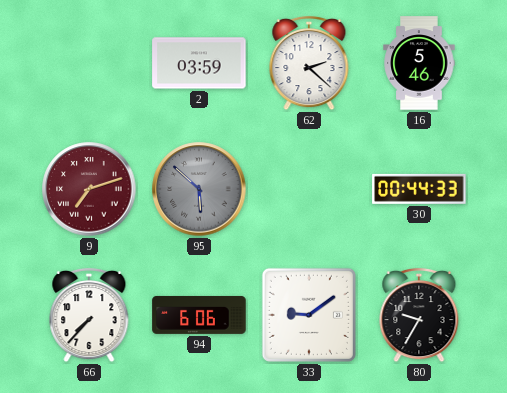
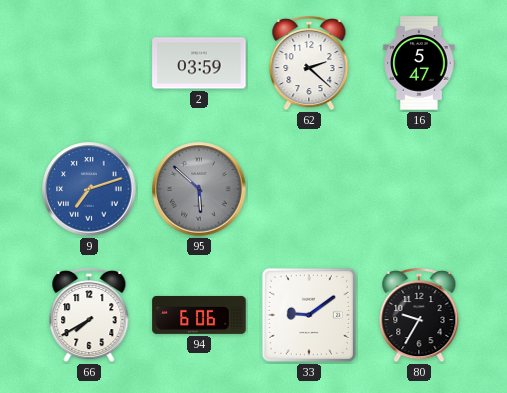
16: 5:46 -> 5:47
9 dial: burgundy -> blue
30: 00:44 -> none
66: 7:37 -> 7:40
